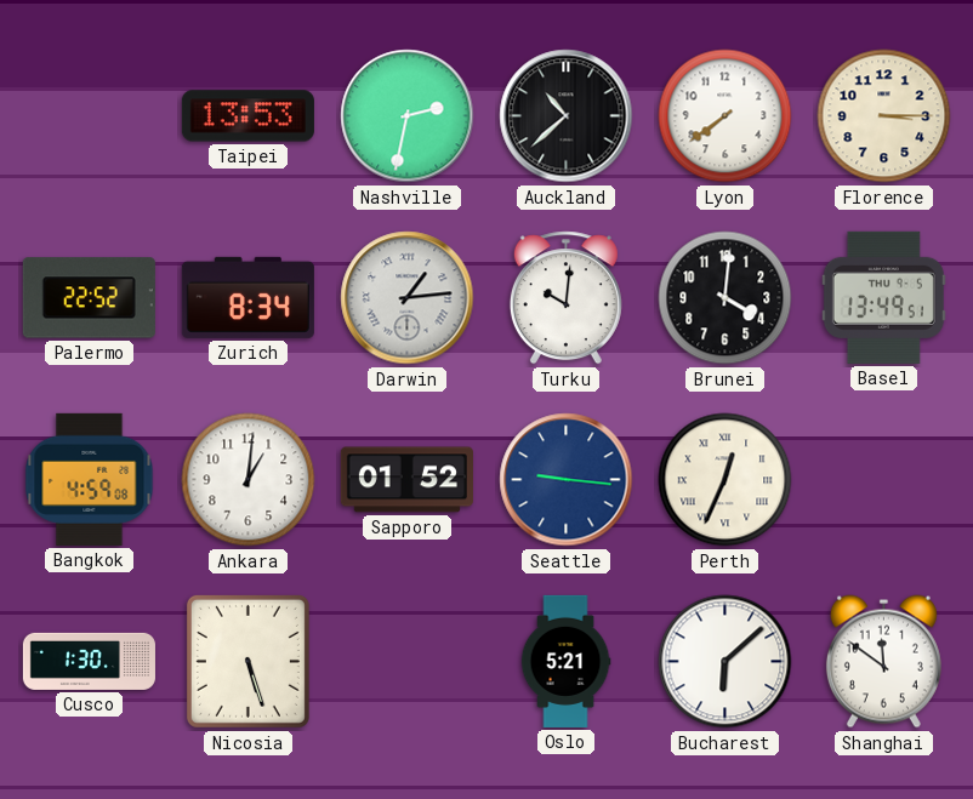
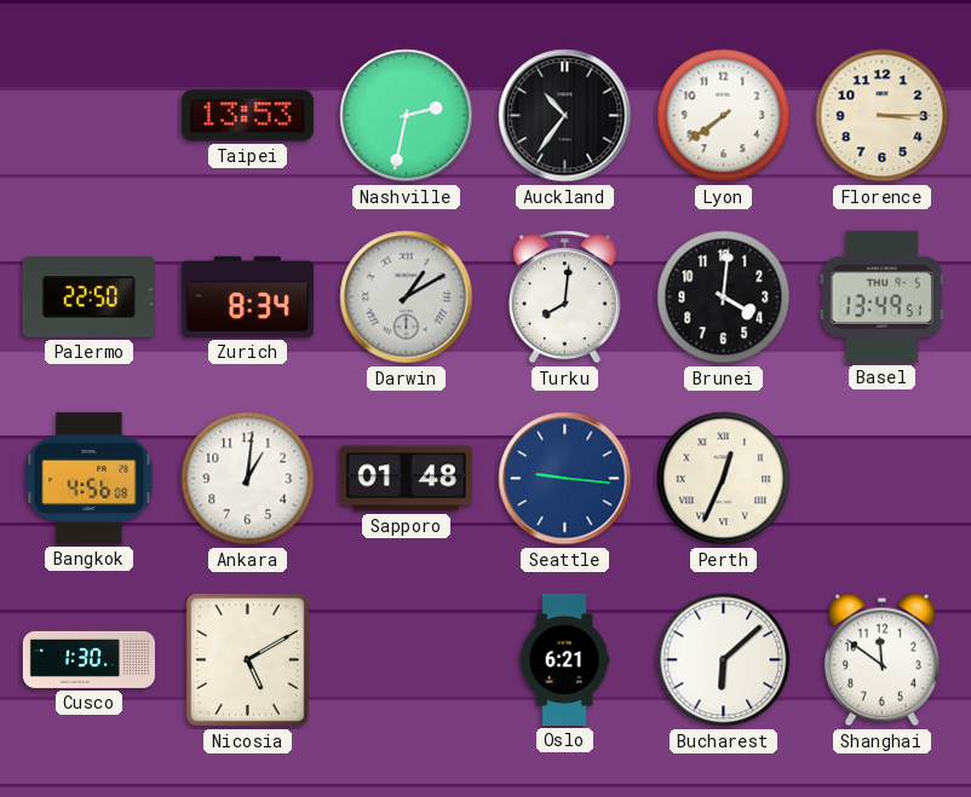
Auckland: 10:38 -> 10:36
Palermo: 22:52 -> 22:50
Darwin: 1:14 -> 1:10
Turku: 10:01 -> 8:01
Bangkok: 4:59 -> 4:56
Sapporo: 01:52 -> 01:48
Nicosia: 5:27 -> 5:10
Oslo: 5:21 -> 6:21
